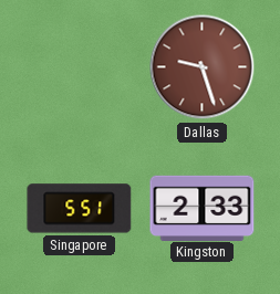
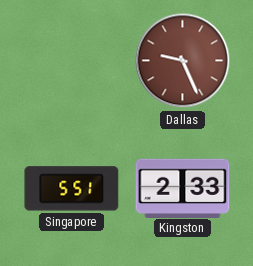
Dallas: 9:27 -> 9:26
